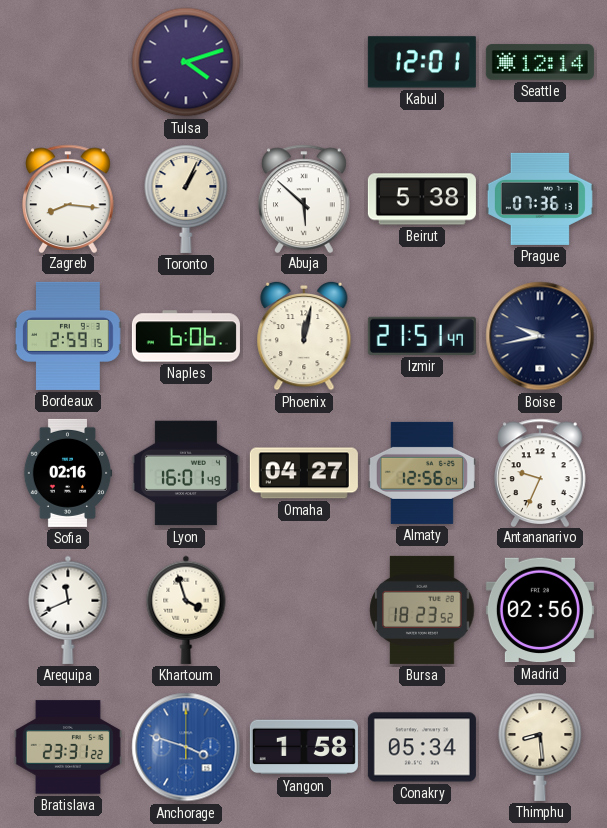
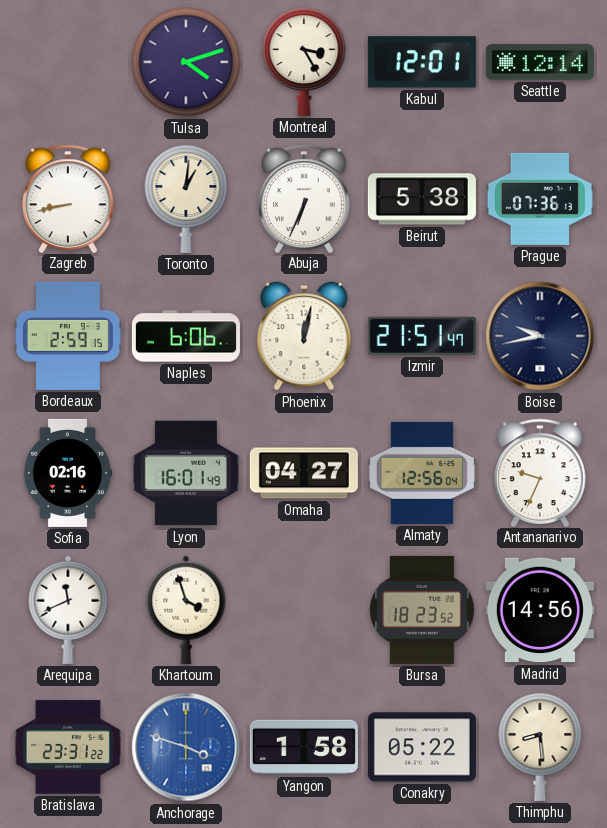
Montreal: none -> 3:25
Zagreb: 8:16 -> 8:43
Toronto: 1:04 -> 1:01
Abuja: 5:52 -> 6:34
Madrid: 02:56 -> 14:56
Conakry: 05:34 -> 05:22
